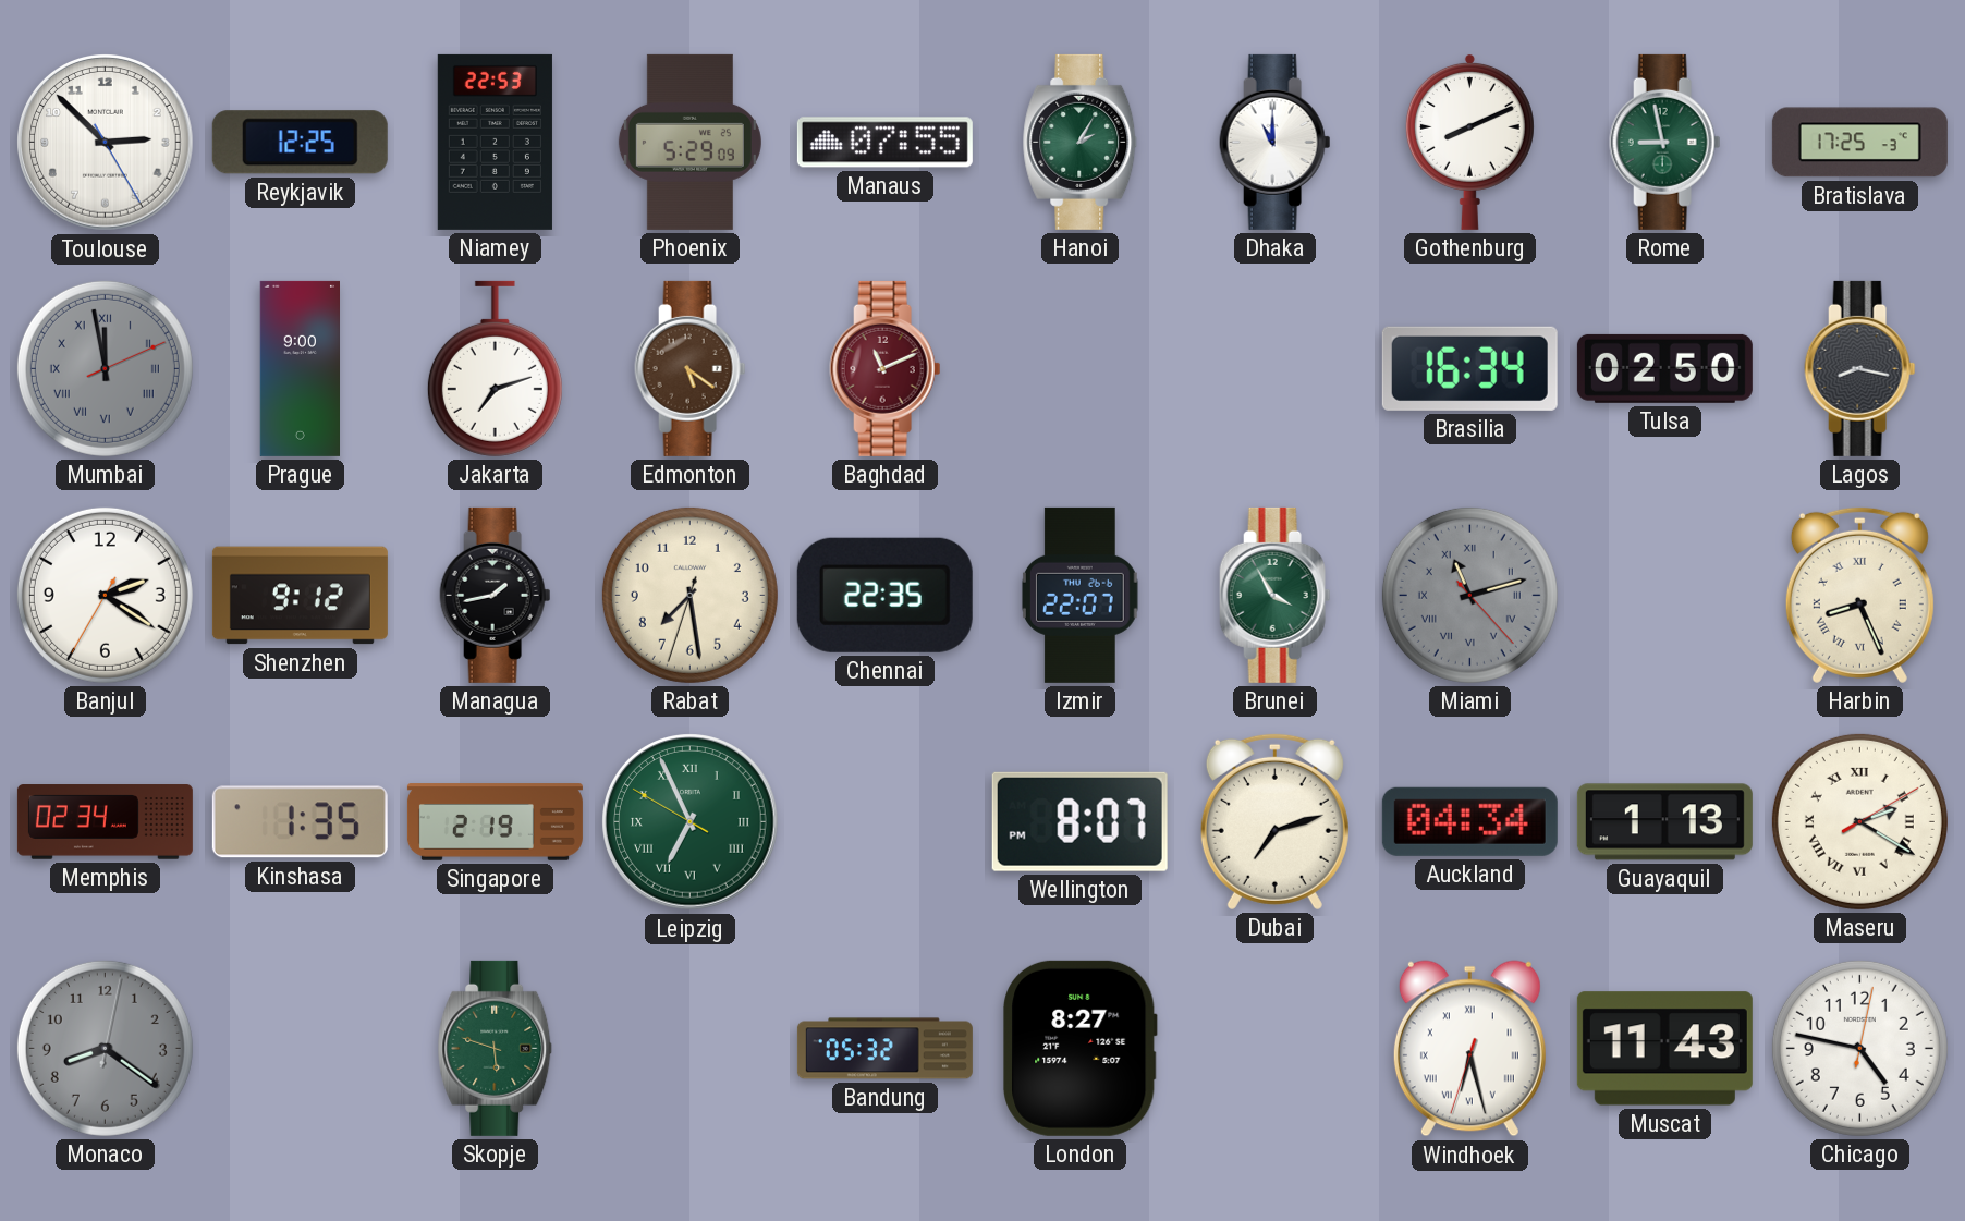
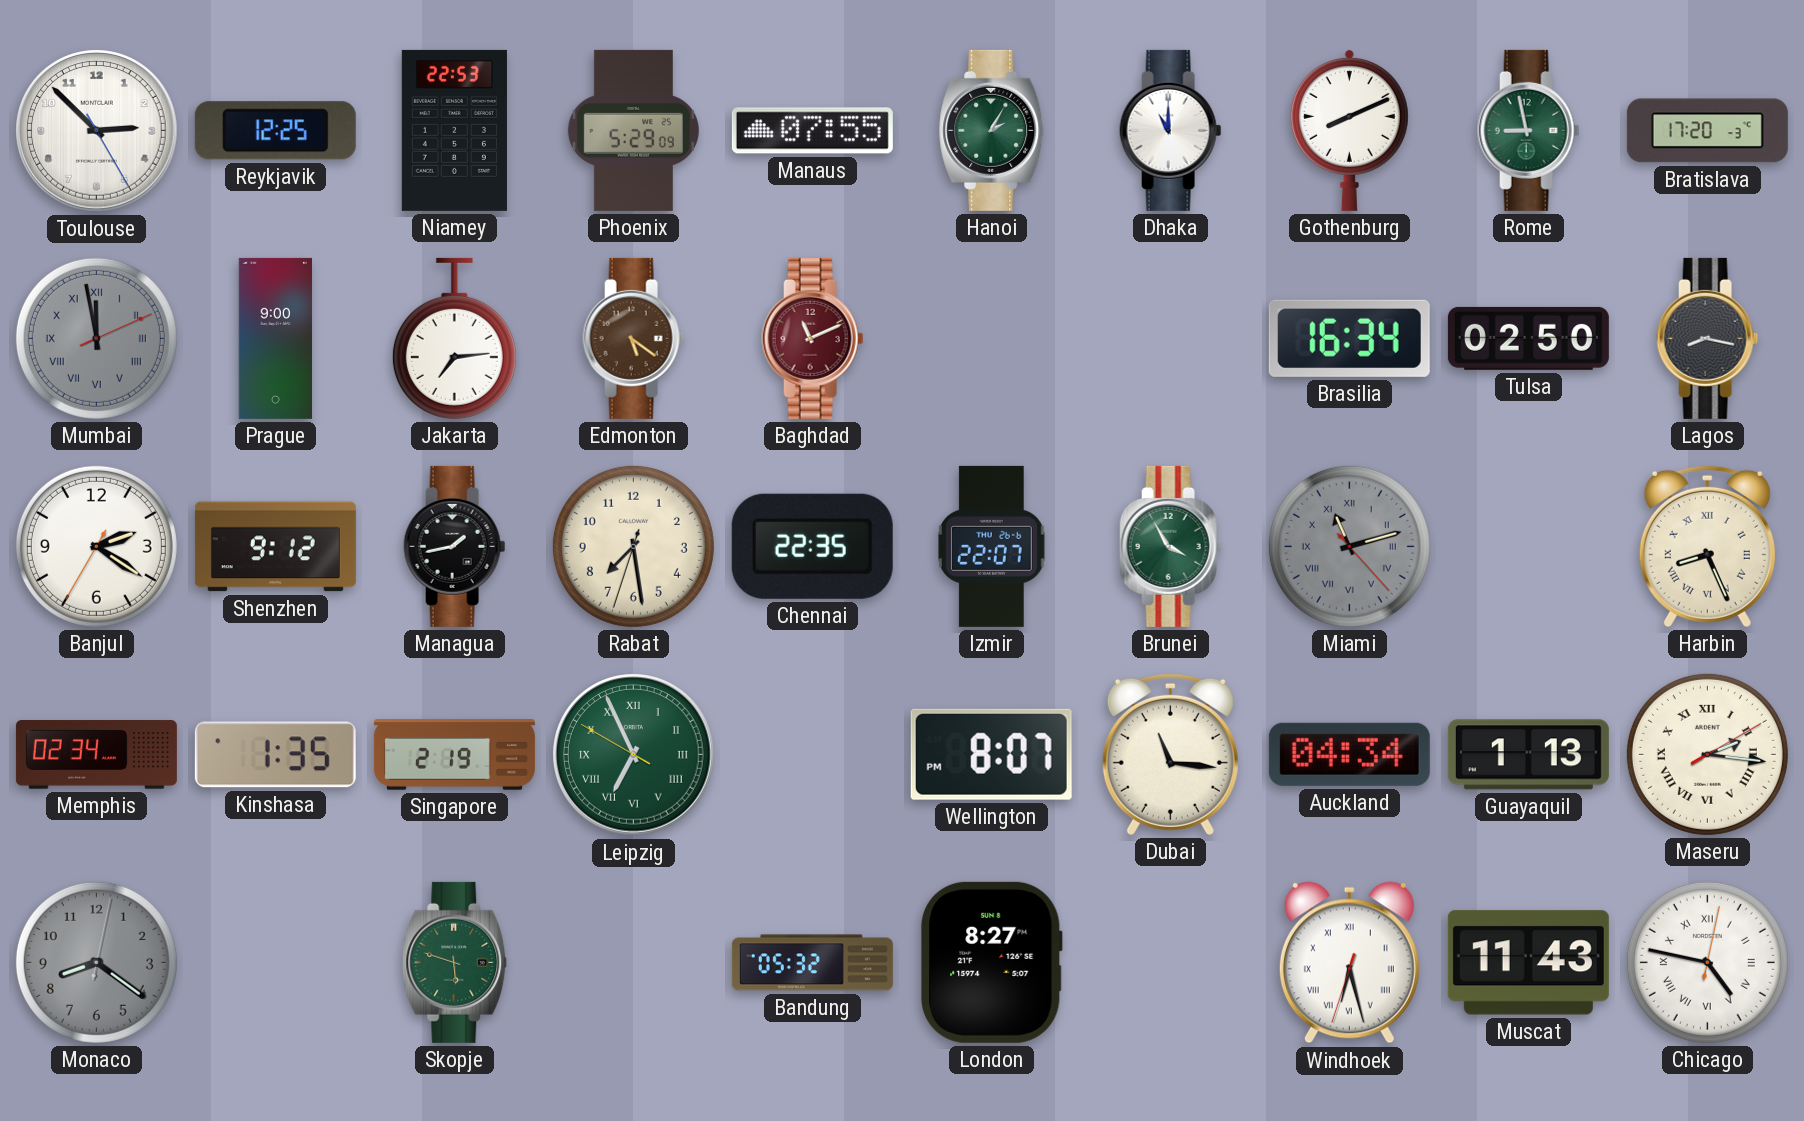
Bratislava: 17:25 -> 17:20
Jakarta: 7:12 -> 7:14
Dubai: 7:12 -> 11:16
Maseru: 2:20 -> 2:16
Chicago numerals: Arabic -> Roman
